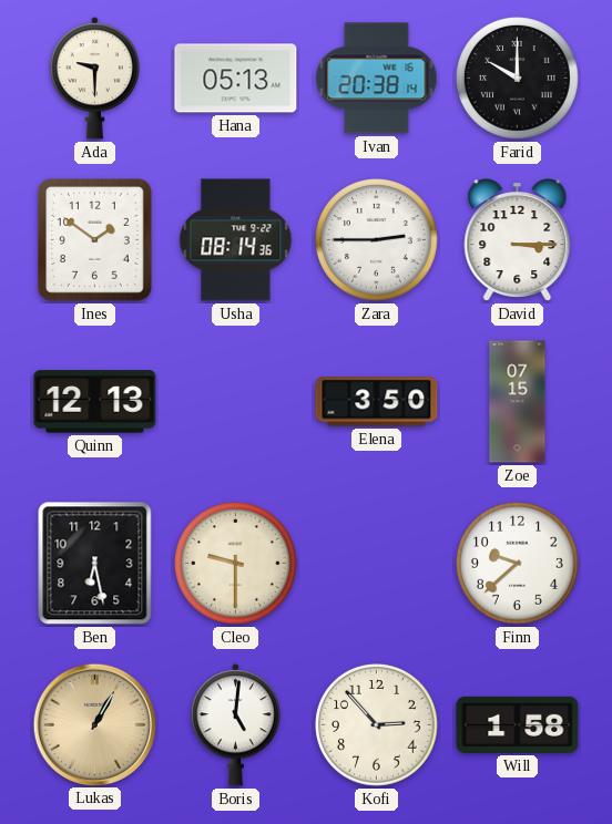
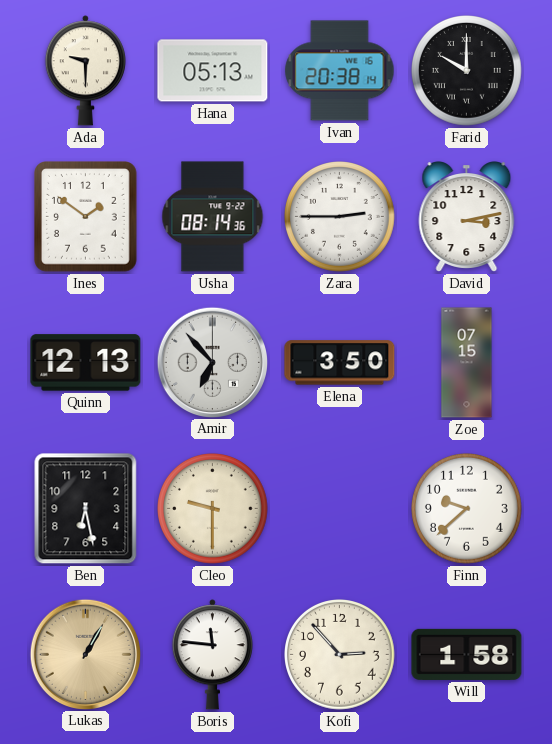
David: 3:15 -> 3:13
Amir: none -> 6:53
Boris: 5:01 -> 11:46
